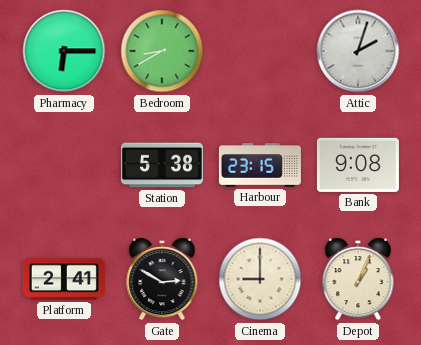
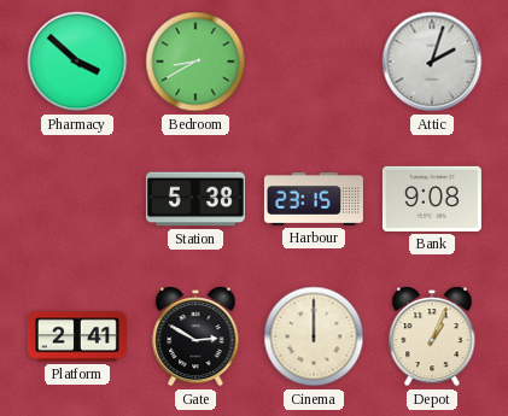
Pharmacy: 6:15 -> 3:52
Cinema: 9:00 -> 12:00
